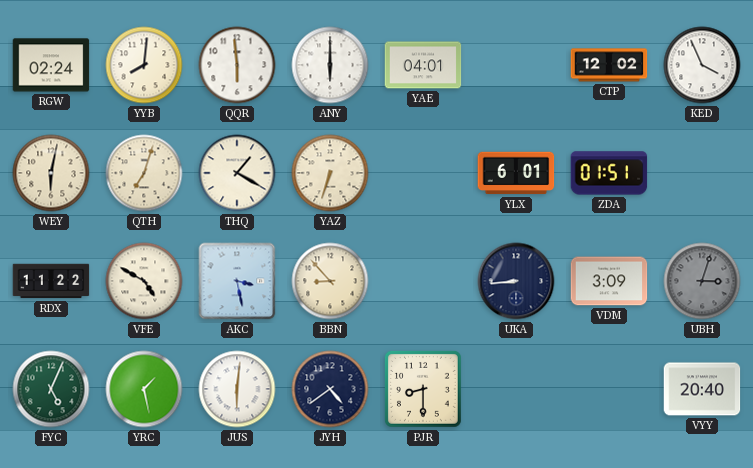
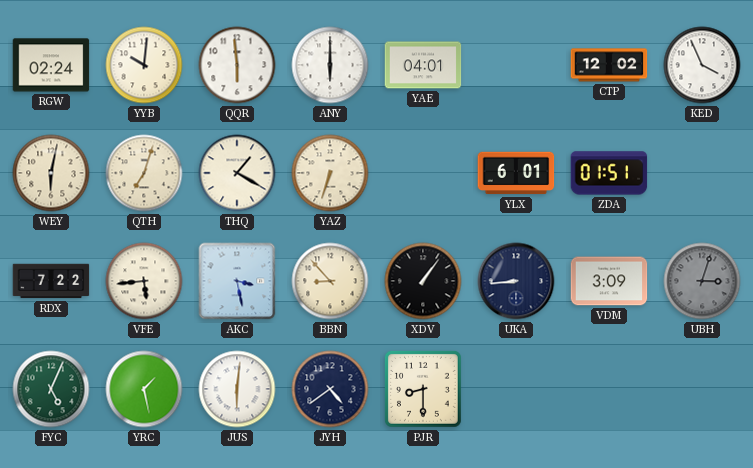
YYB: 8:01 -> 10:01
RDX: 11:22 -> 7:22
VFE: 4:50 -> 5:44
XDV: none -> 1:06
VYY: 20:40 -> none
